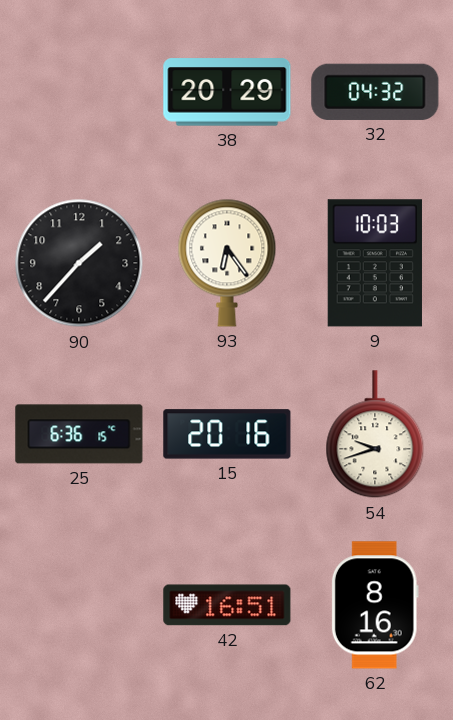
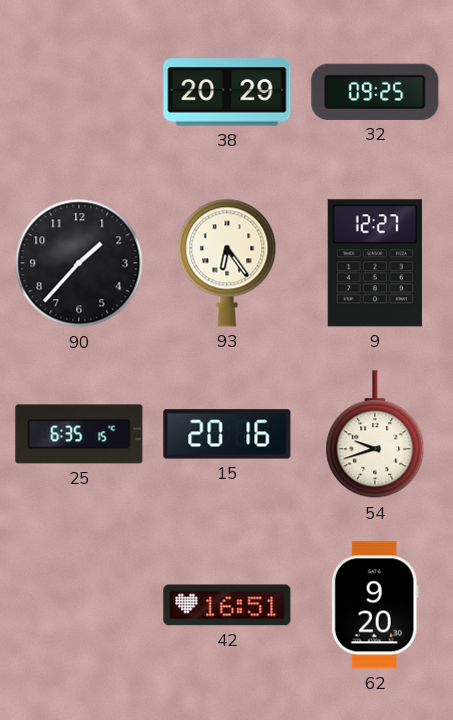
32: 04:32 -> 09:25
9: 10:03 -> 12:27
25: 6:36 -> 6:35
62: 8:16 -> 9:20
